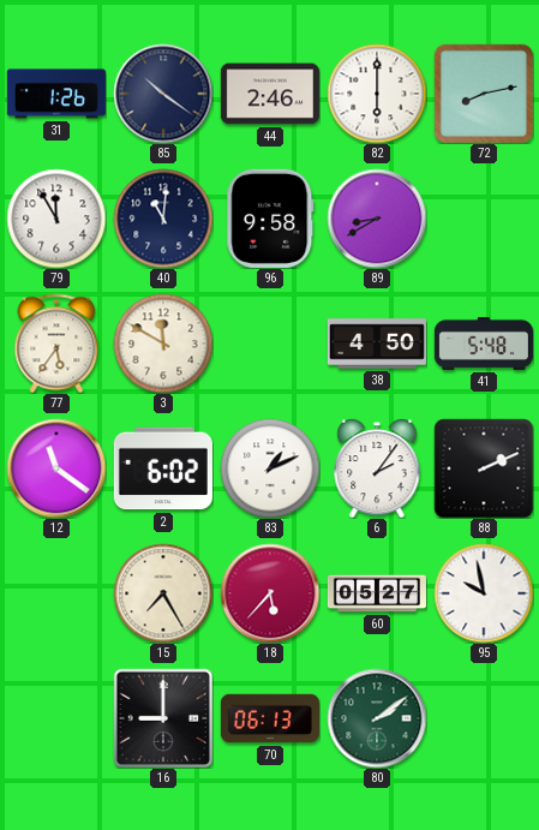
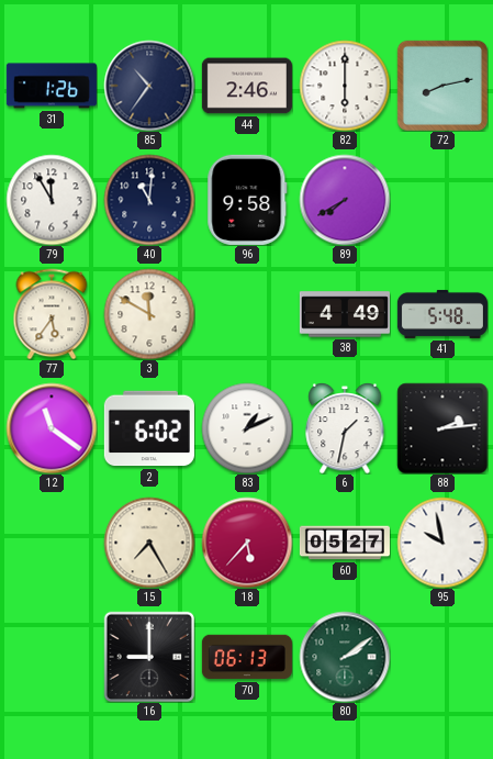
85: 10:21 -> 10:36
89: 8:40 -> 7:40
38: 4:50 -> 4:49
6: 2:06 -> 1:32
88: 2:11 -> 2:14
